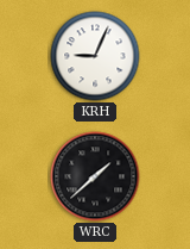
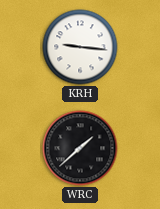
KRH: 9:04 -> 9:16
